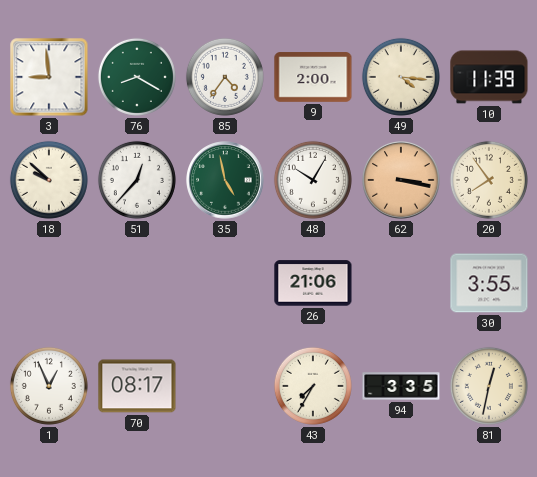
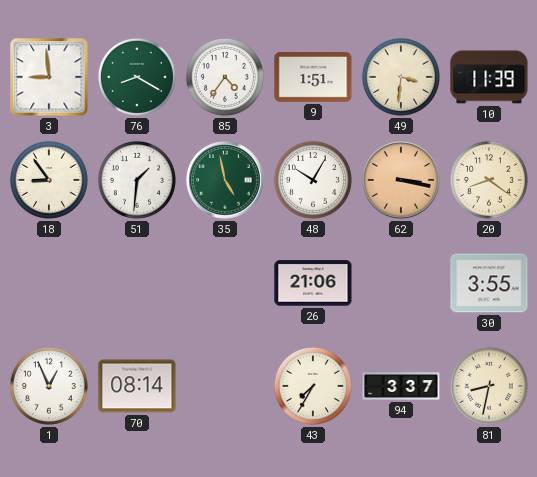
9: 2:00 -> 1:51
49: 4:16 -> 3:31
18: 9:52 -> 8:54
51: 12:37 -> 1:31
20: 7:54 -> 8:21
70: 08:17 -> 08:14
94: 3:35 -> 3:37
81: 12:32 -> 8:32
